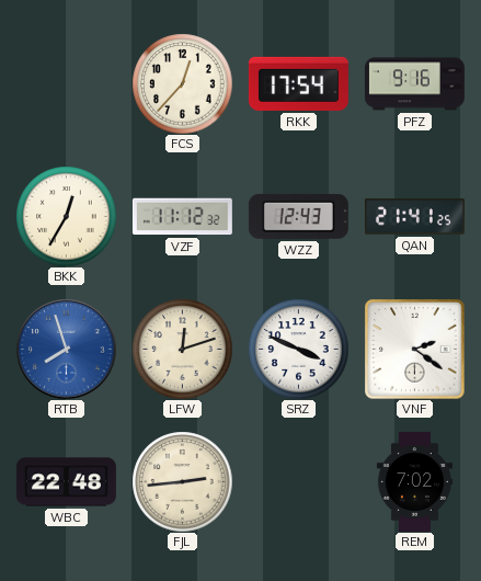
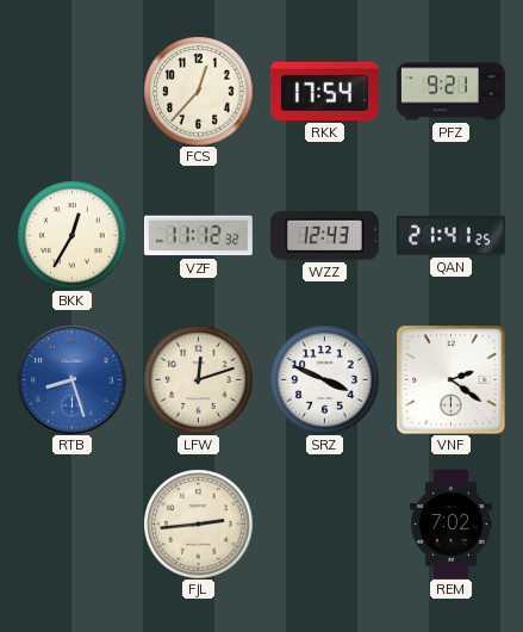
PFZ: 9:16 -> 9:21
RTB: 7:57 -> 8:27
WBC: 22:48 -> none
